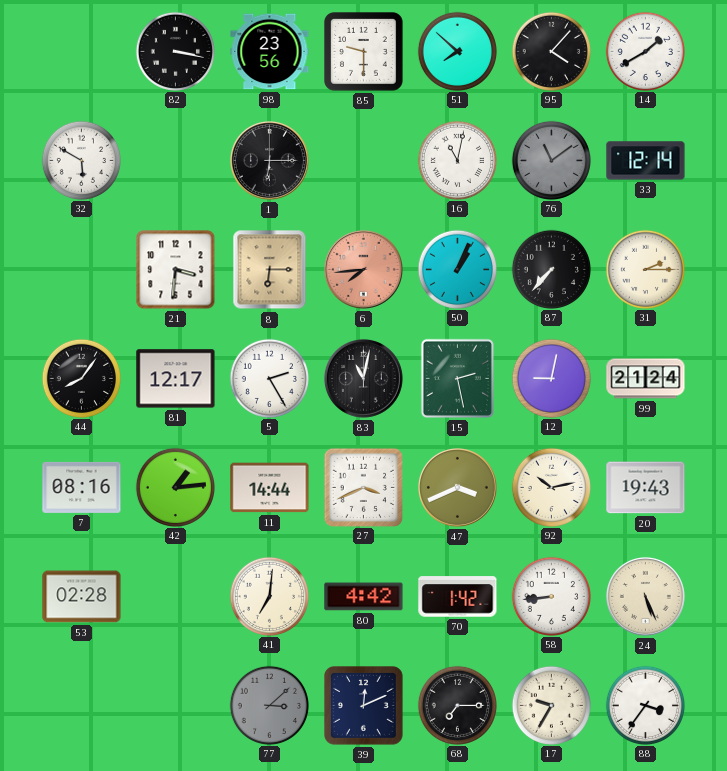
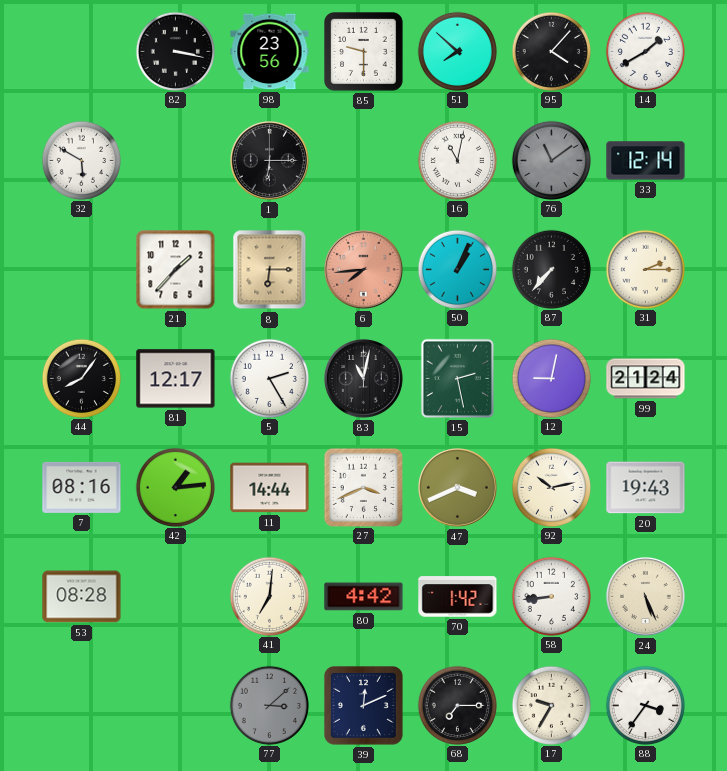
21: 3:31 -> 1:37
53: 02:28 -> 08:28
